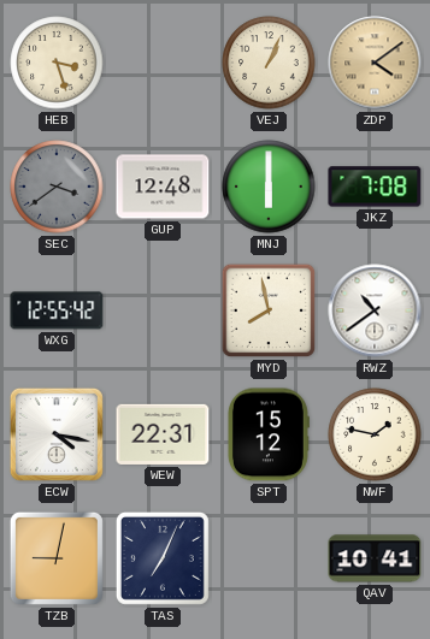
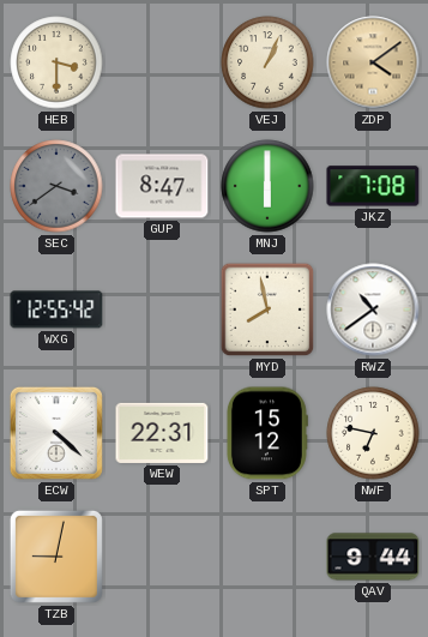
HEB: 3:27 -> 3:30
GUP: 12:48 -> 8:47
ECW: 4:17 -> 4:22
NWF: 1:47 -> 6:47
TAS: 7:04 -> none
QAV: 10:41 -> 9:44
